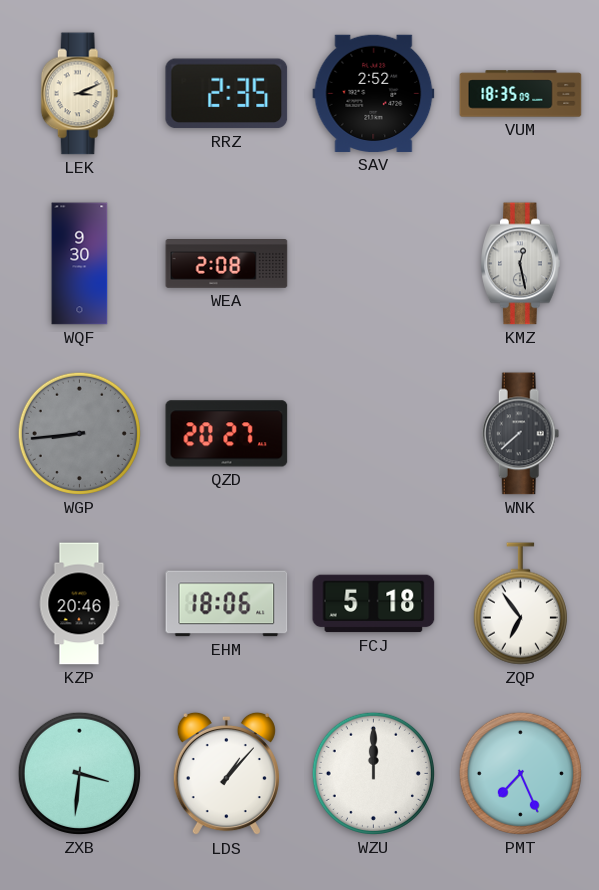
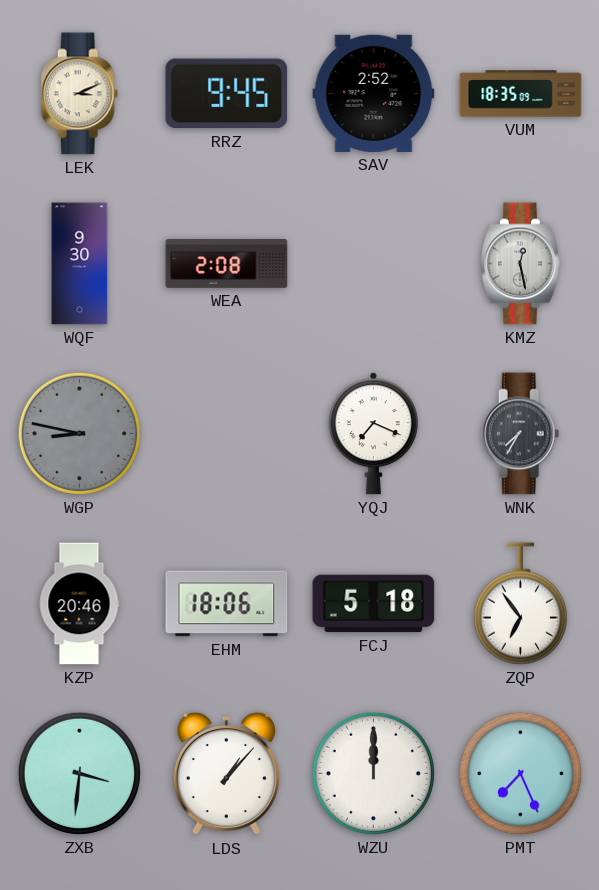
RRZ: 2:35 -> 9:45
WGP: 8:44 -> 8:47
QZD: 20:27 -> none
YQJ: none -> 7:19
WNK: 7:38 -> 7:35
